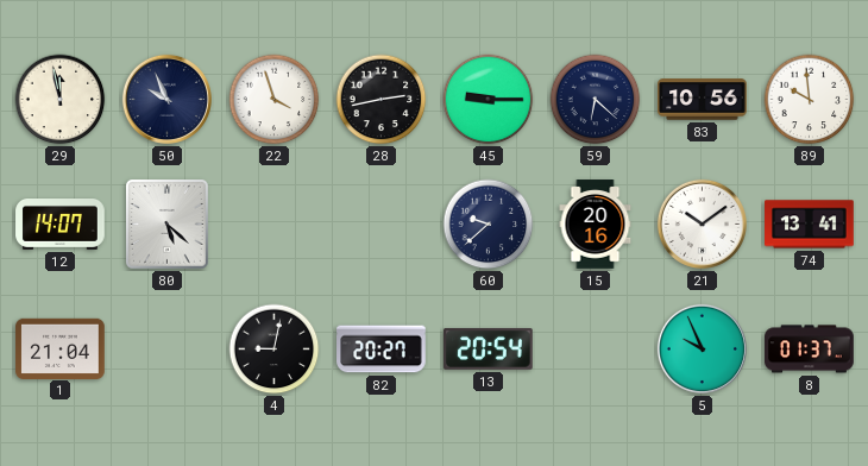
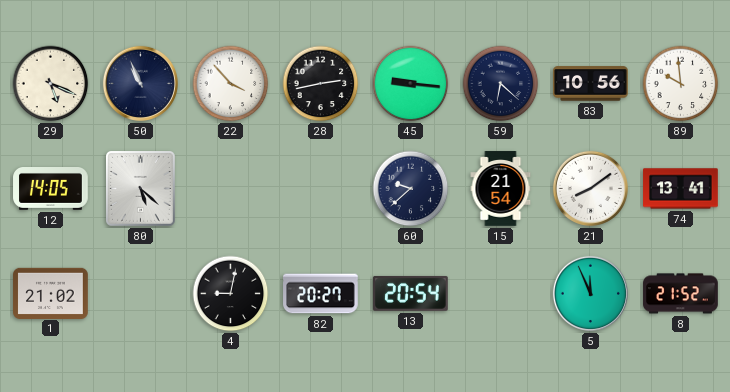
29: 11:58 -> 5:19
50: 9:56 -> 10:56
22: 3:57 -> 3:53
45: 9:15 -> 9:16
12: 14:07 -> 14:05
15: 20:16 -> 21:54
21: 10:09 -> 8:09
1: 21:04 -> 21:02
5: 9:56 -> 11:56
8: 01:37 -> 21:52
